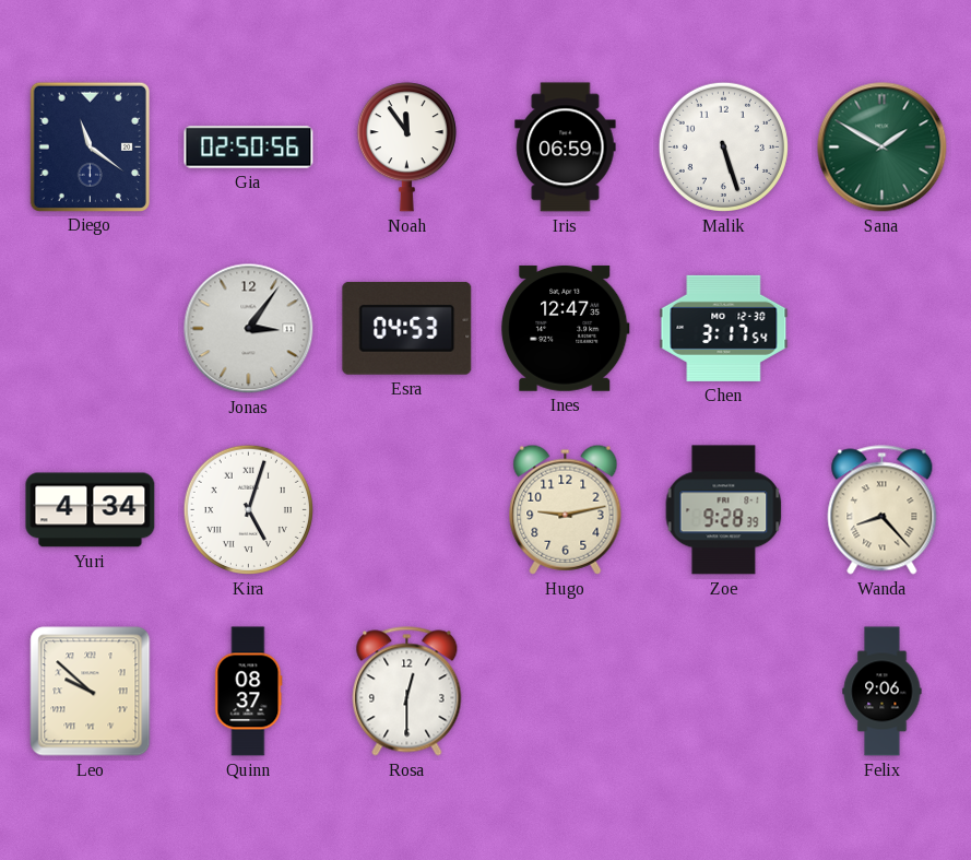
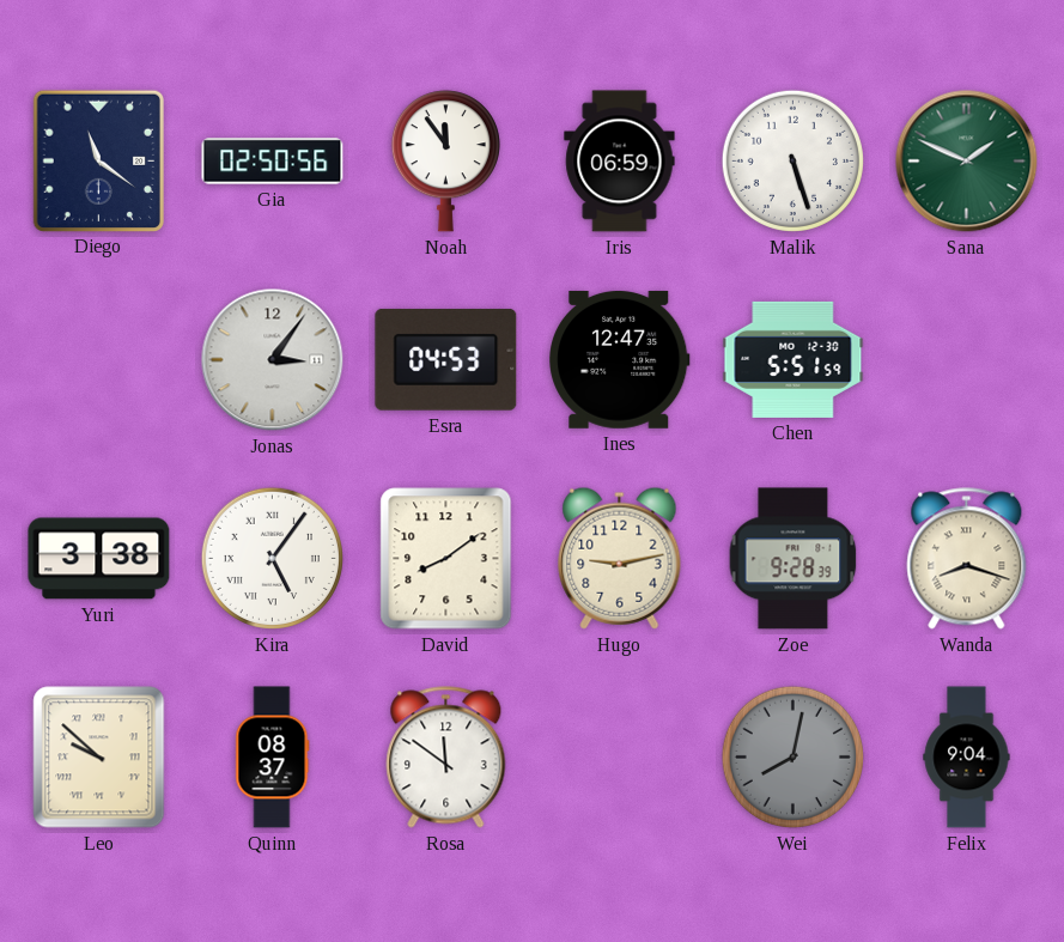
Sana: 1:50 -> 1:49
Chen: 3:17 -> 5:51
Yuri: 4:34 -> 3:38
Kira: 5:03 -> 5:06
David: none -> 8:09
Wanda: 8:23 -> 8:18
Rosa: 12:30 -> 11:51
Wei: none -> 8:02
Felix: 9:06 -> 9:04
